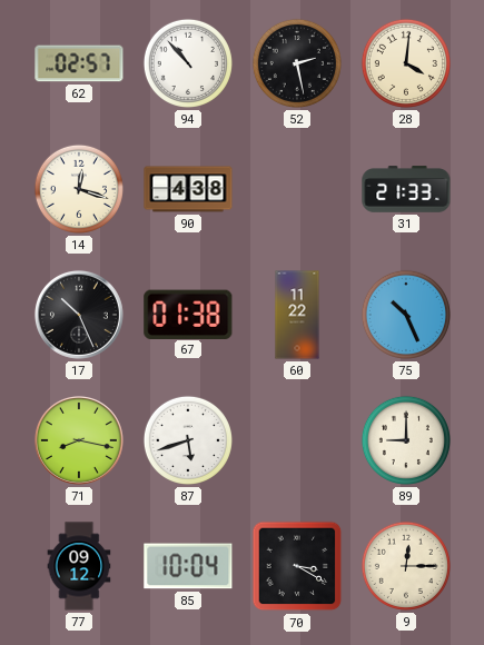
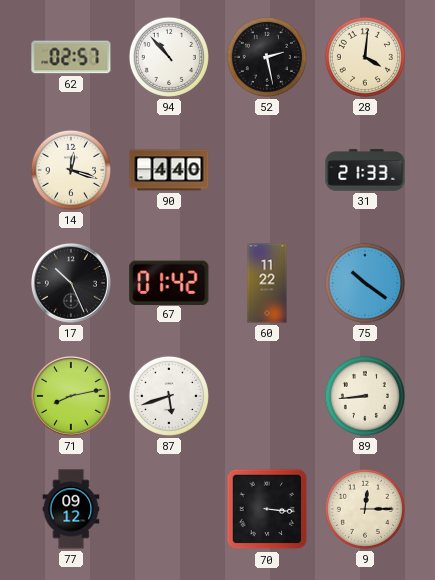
90: 4:38 -> 4:40
67: 01:38 -> 01:42
75: 10:26 -> 10:21
71: 8:17 -> 8:13
89: 9:00 -> 8:44
85: 10:04 -> none
70: 3:20 -> 3:16
